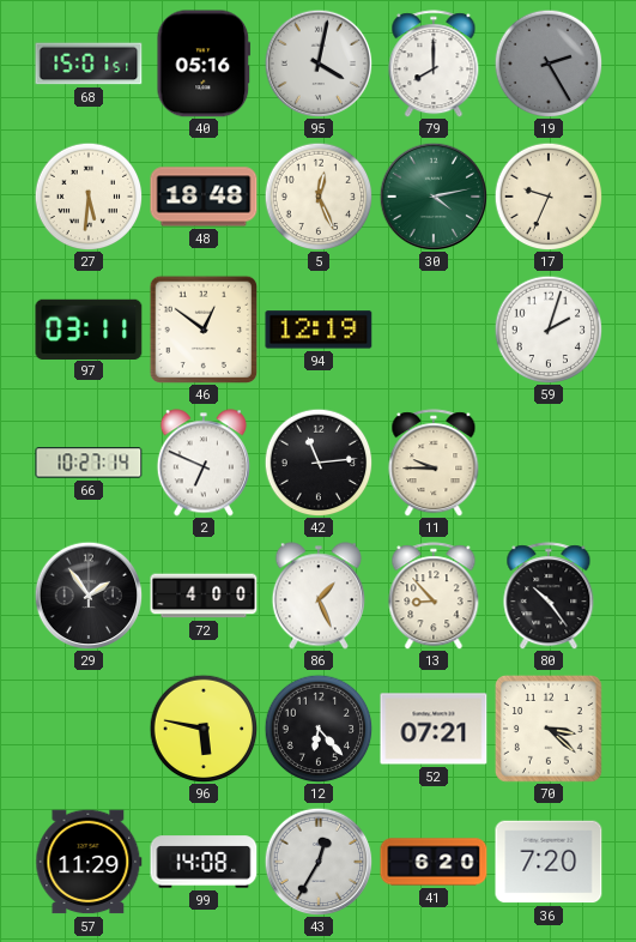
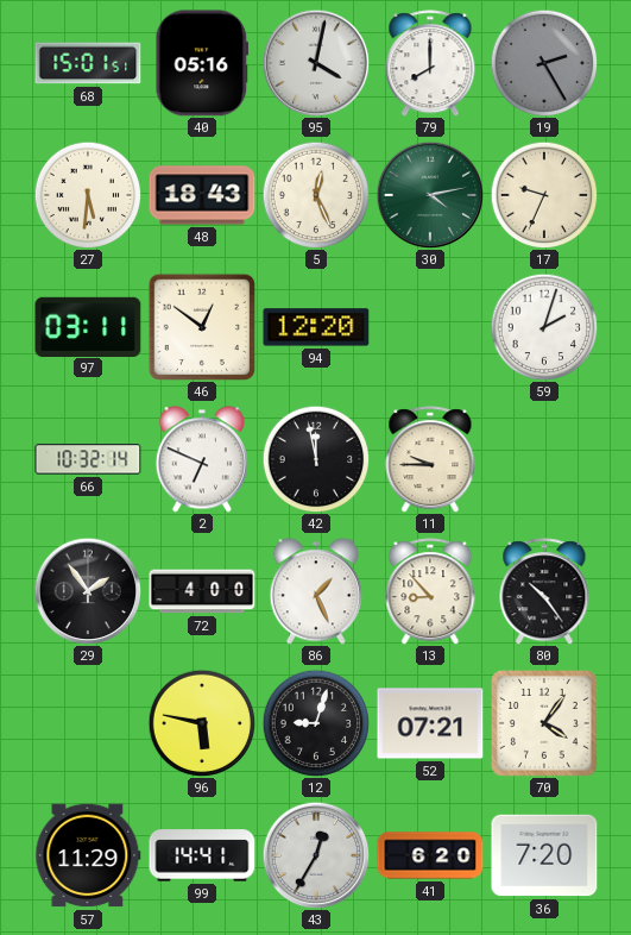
48: 18:48 -> 18:43
94: 12:19 -> 12:20
66: 10:27 -> 10:32
42: 11:14 -> 11:58
12: 6:23 -> 9:03
70: 3:22 -> 4:06
99: 14:08 -> 14:41
